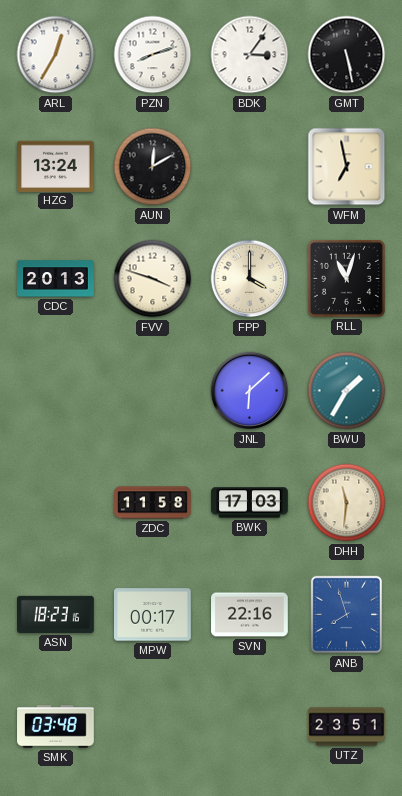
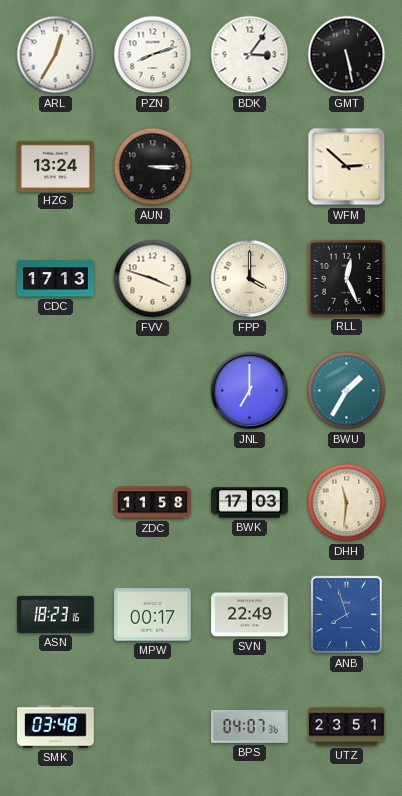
AUN: 12:10 -> 3:15
WFM: 6:58 -> 2:52
CDC: 20:13 -> 17:13
RLL: 11:03 -> 12:26
JNL: 6:08 -> 7:00
SVN: 22:16 -> 22:49
BPS: none -> 04:07
